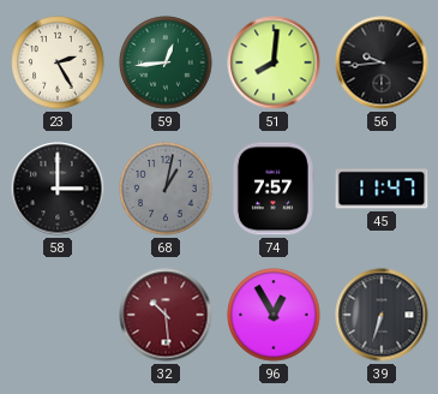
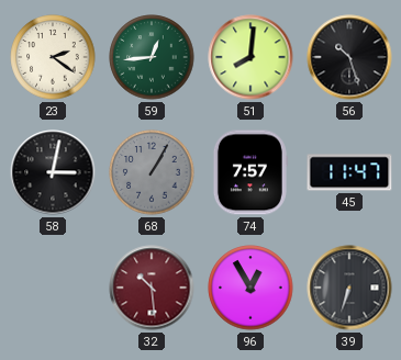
23: 2:25 -> 2:21
56: 9:44 -> 10:27
58: 3:00 -> 3:02
68: 1:02 -> 1:05
